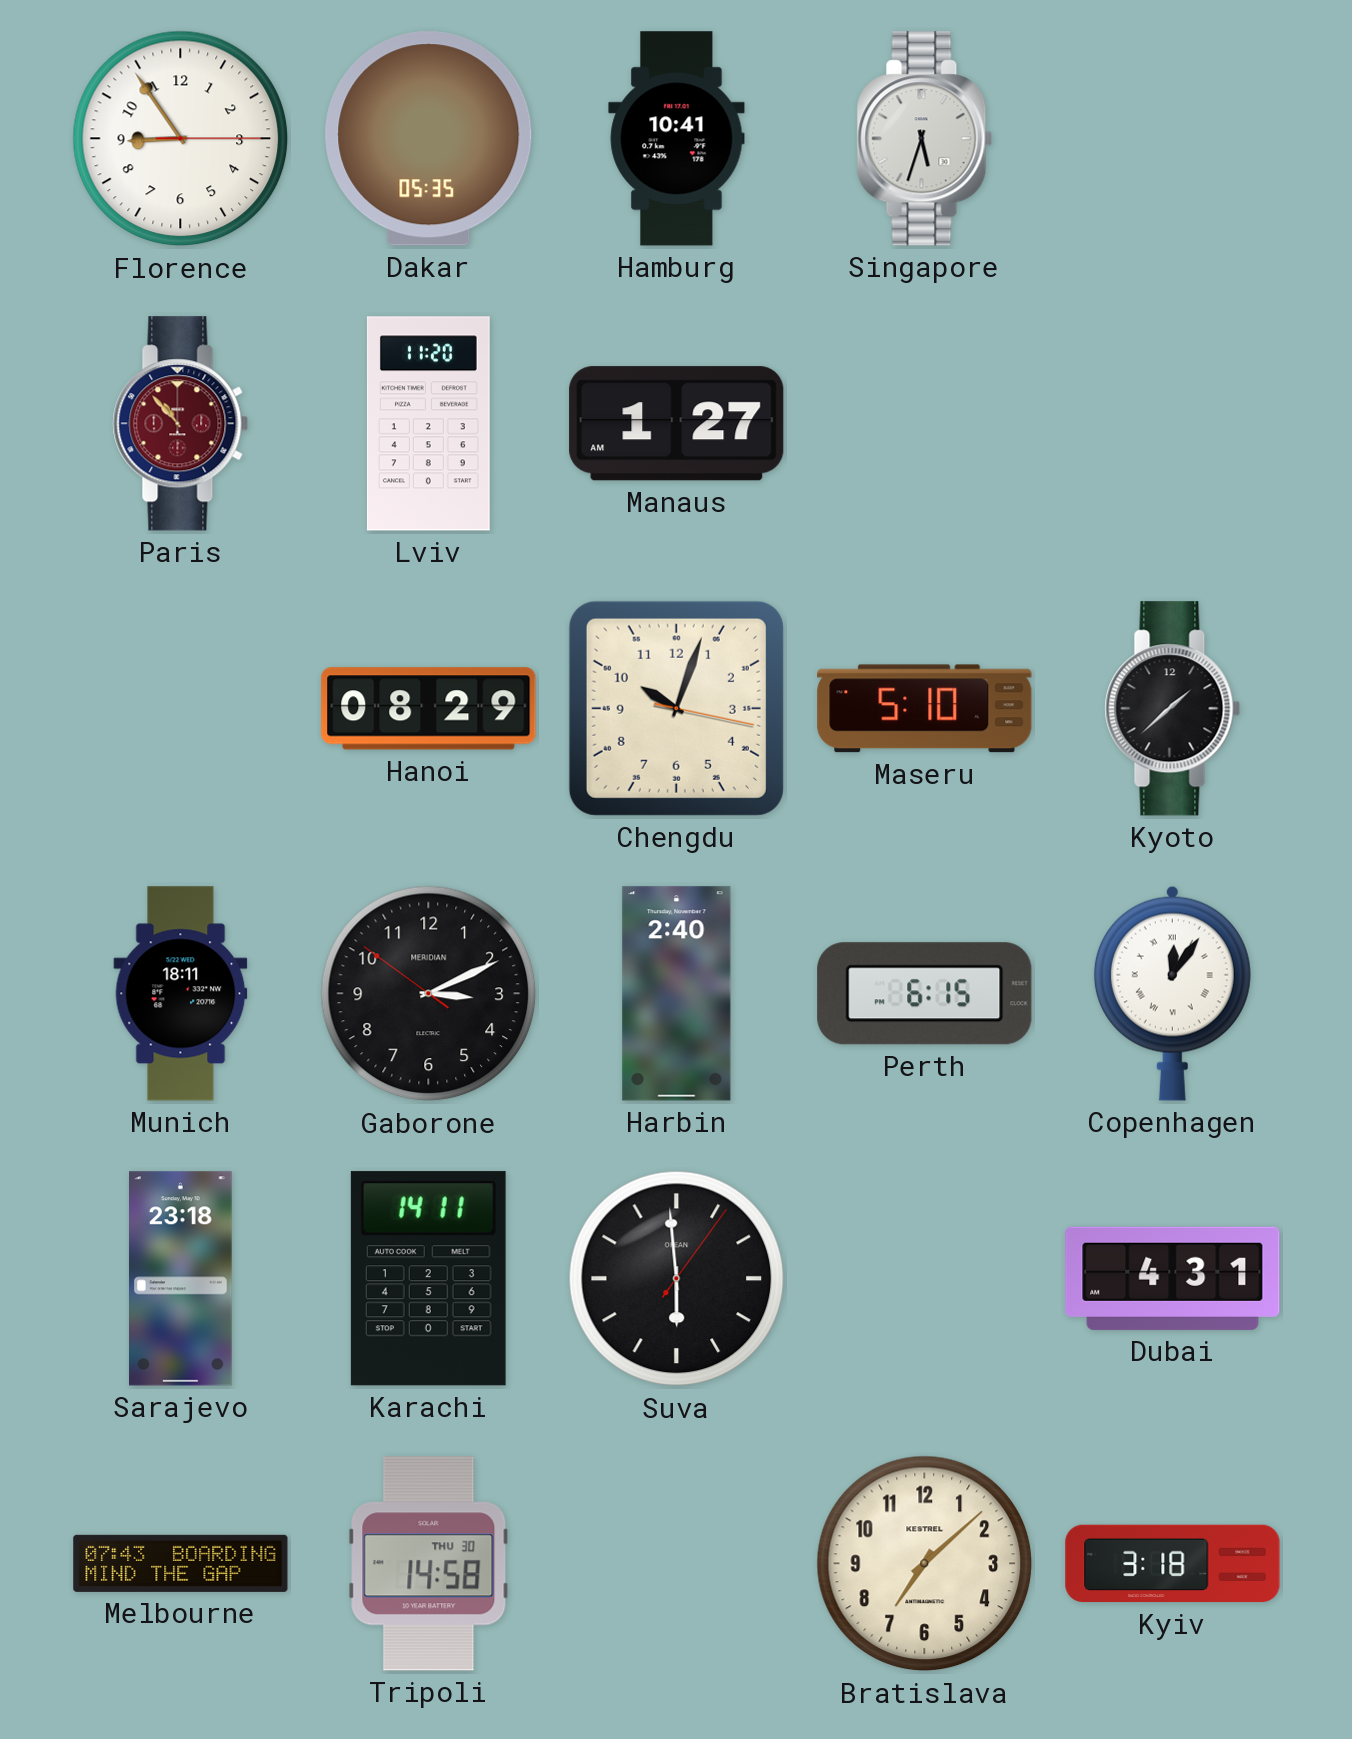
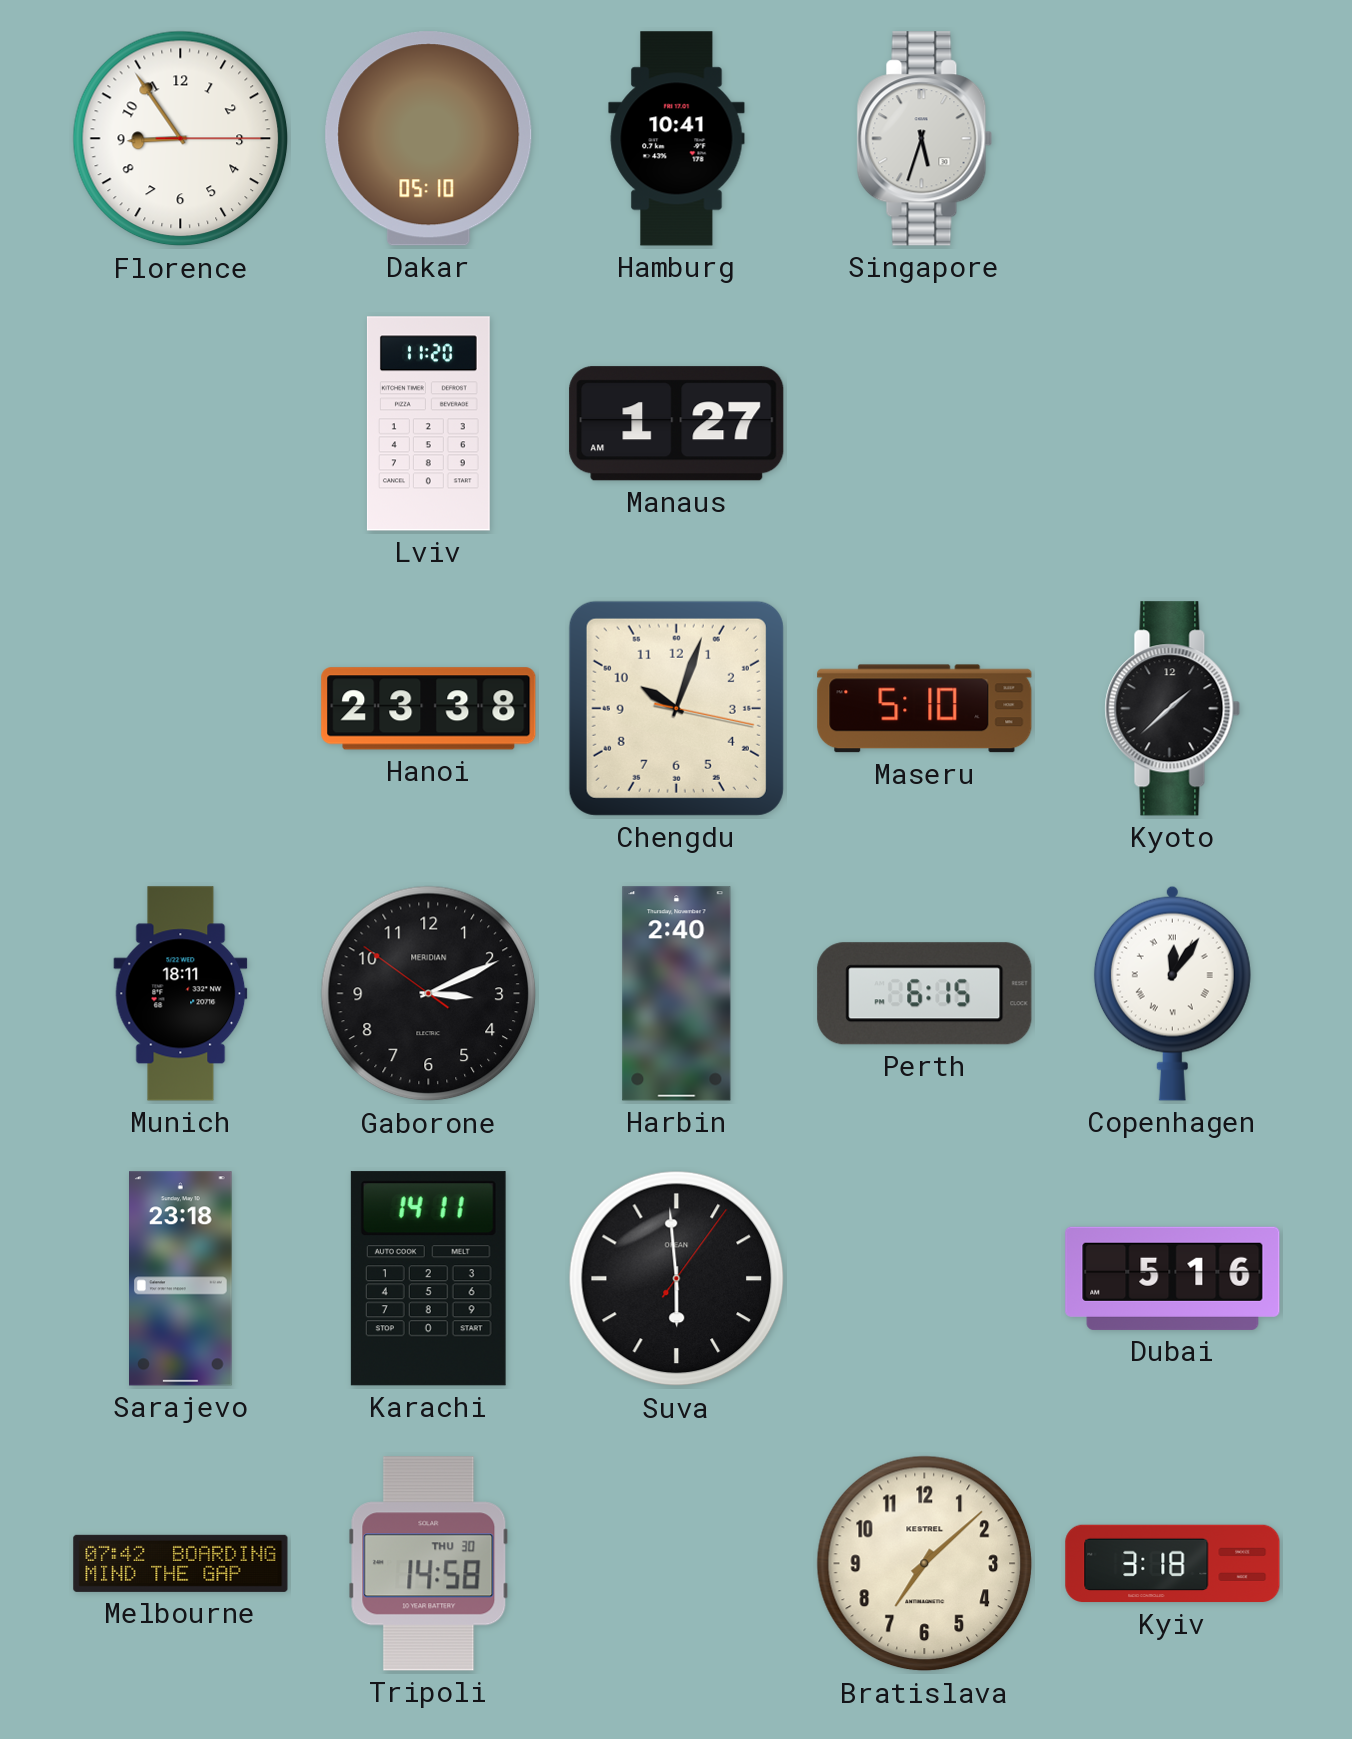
Dakar: 05:35 -> 05:10
Paris: 10:53 -> none
Hanoi: 08:29 -> 23:38
Dubai: 4:31 -> 5:16
Melbourne: 07:43 -> 07:42
